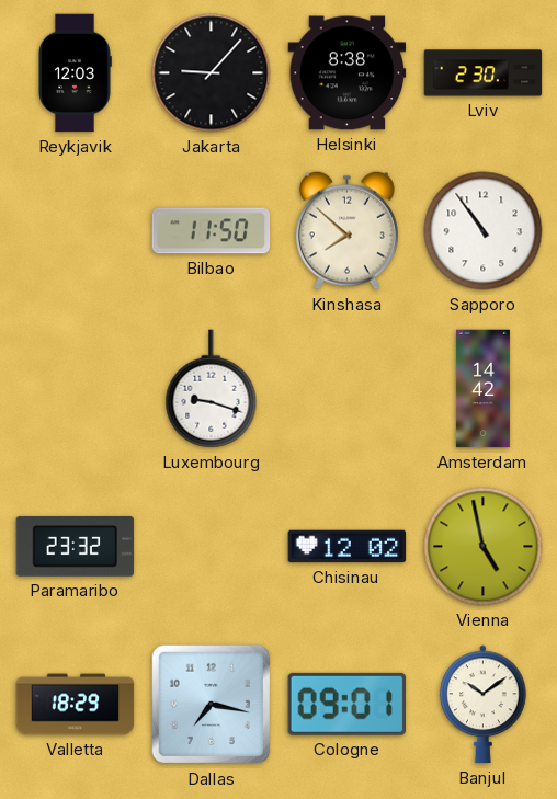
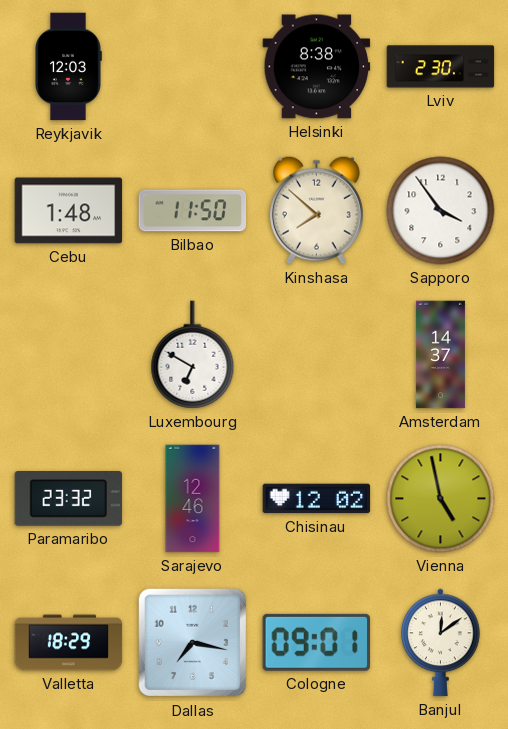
Jakarta: 9:07 -> none
Cebu: none -> 1:48
Sapporo: 10:54 -> 3:54
Luxembourg: 9:18 -> 6:50
Amsterdam: 14:42 -> 14:37
Sarajevo: none -> 12:46
Banjul: 10:09 -> 12:09
